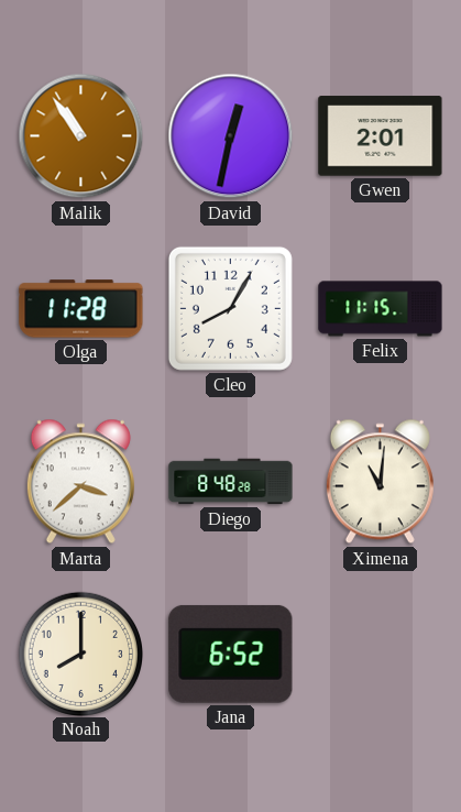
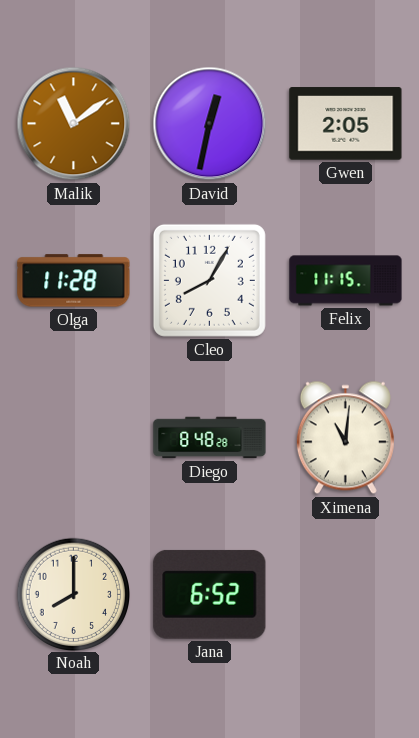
Malik: 10:54 -> 11:09
Gwen: 2:01 -> 2:05
Marta: 3:38 -> none
